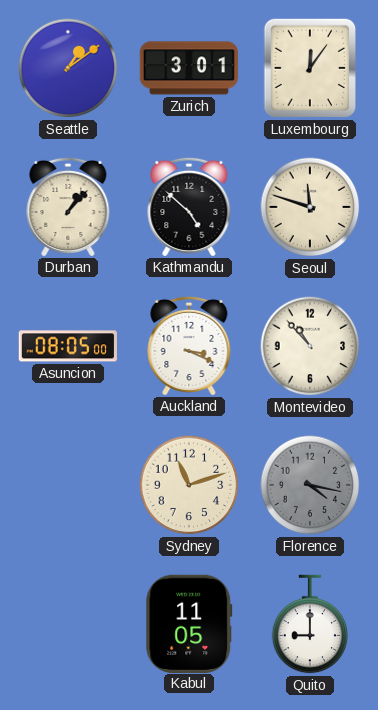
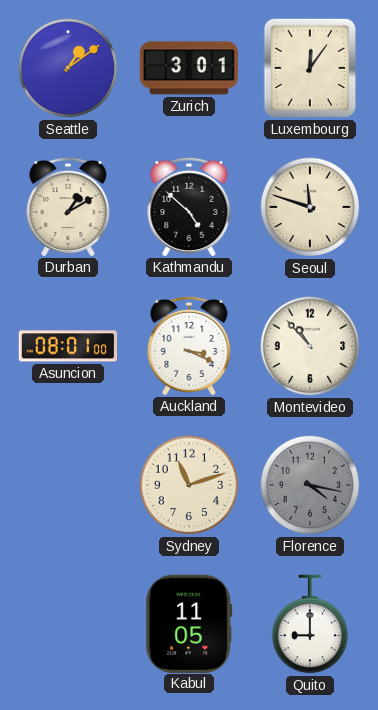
Durban: 1:07 -> 1:10
Asuncion: 08:05 -> 08:01
